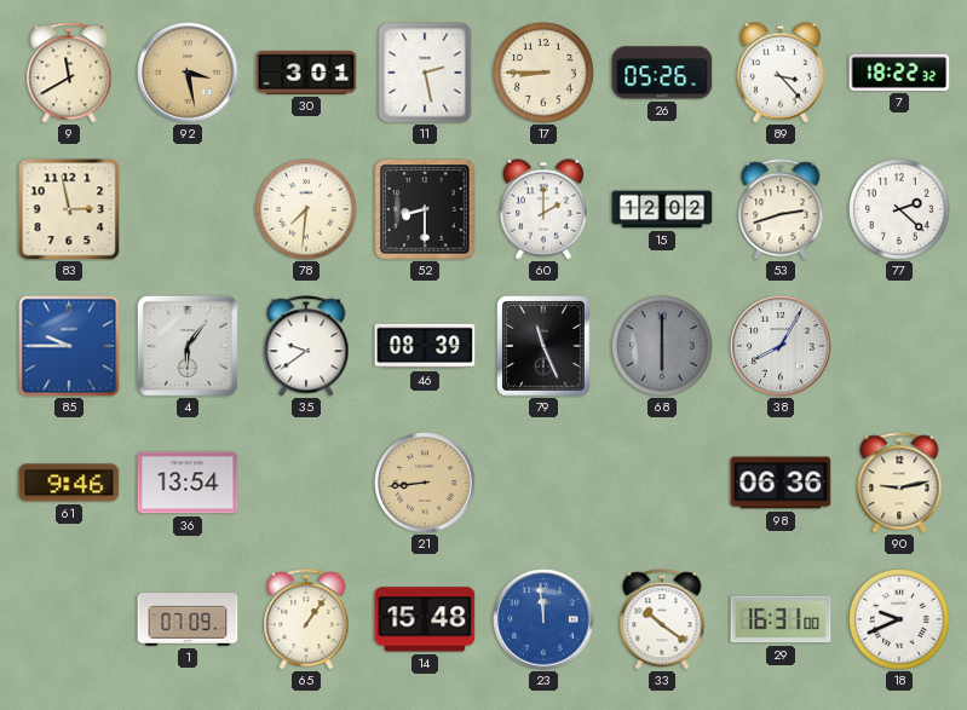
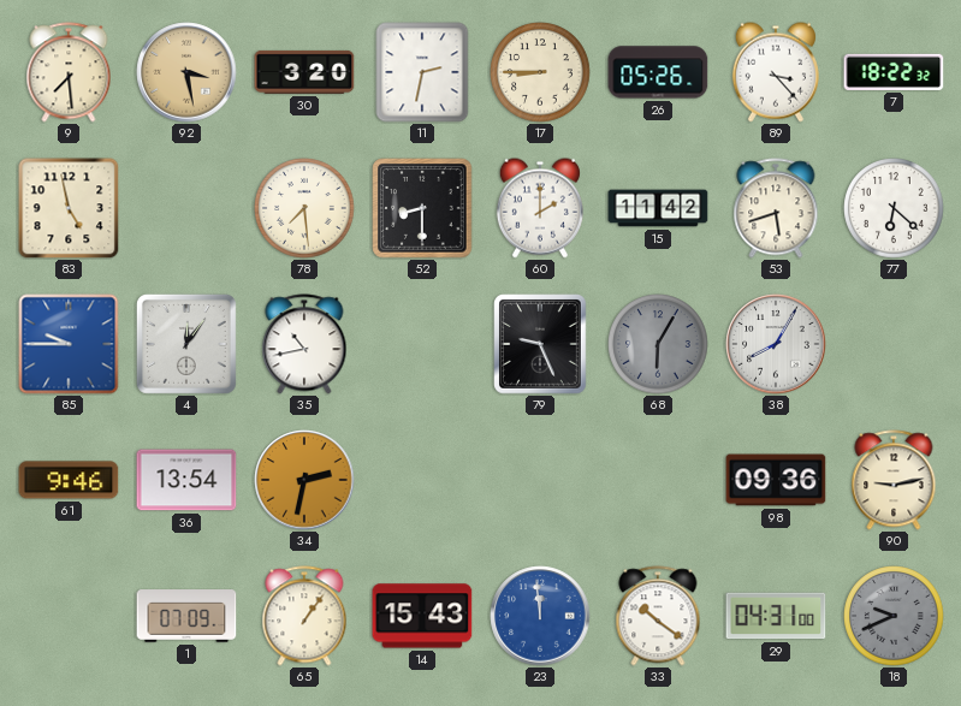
9: 11:40 -> 7:29
30: 3:01 -> 3:20
11: 2:28 -> 2:32
83: 2:58 -> 4:58
78: 7:31 -> 7:29
15: 12:02 -> 11:42
53: 2:42 -> 5:42
77: 2:22 -> 6:22
4: 6:06 -> 12:06
35: 9:39 -> 10:43
46: 08:39 -> none
79: 11:26 -> 9:26
68: 6:00 -> 6:05
34: none -> 2:32
21: 8:44 -> none
98: 06:36 -> 09:36
14: 15:48 -> 15:43
29: 16:31 -> 04:31
18 dial: white -> grey
